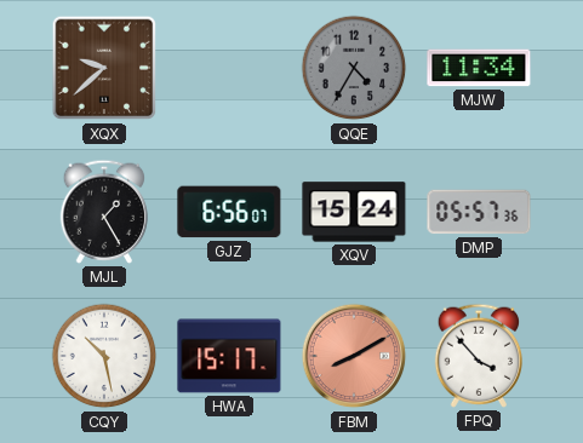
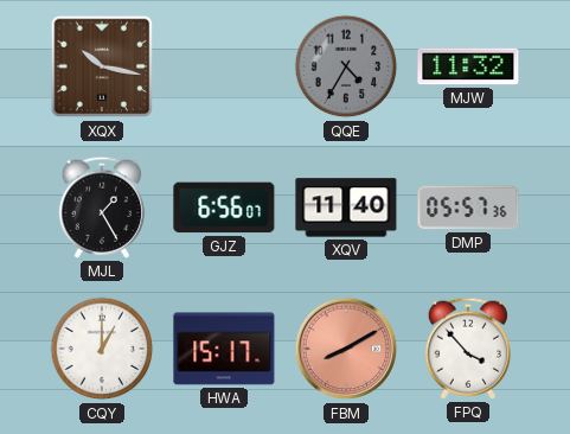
XQX: 9:38 -> 10:17
MJW: 11:34 -> 11:32
XQV: 15:24 -> 11:40
CQY: 10:28 -> 1:00
